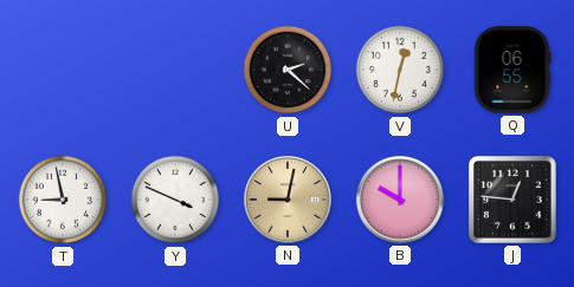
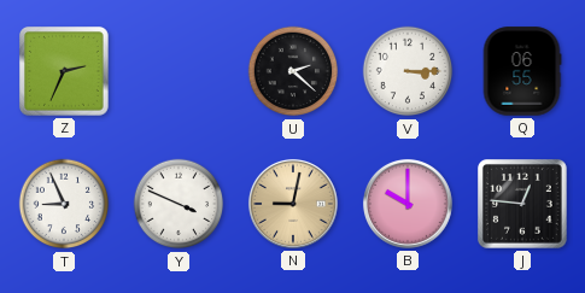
Z: none -> 2:34
V: 12:32 -> 3:15
T: 8:58 -> 8:56
